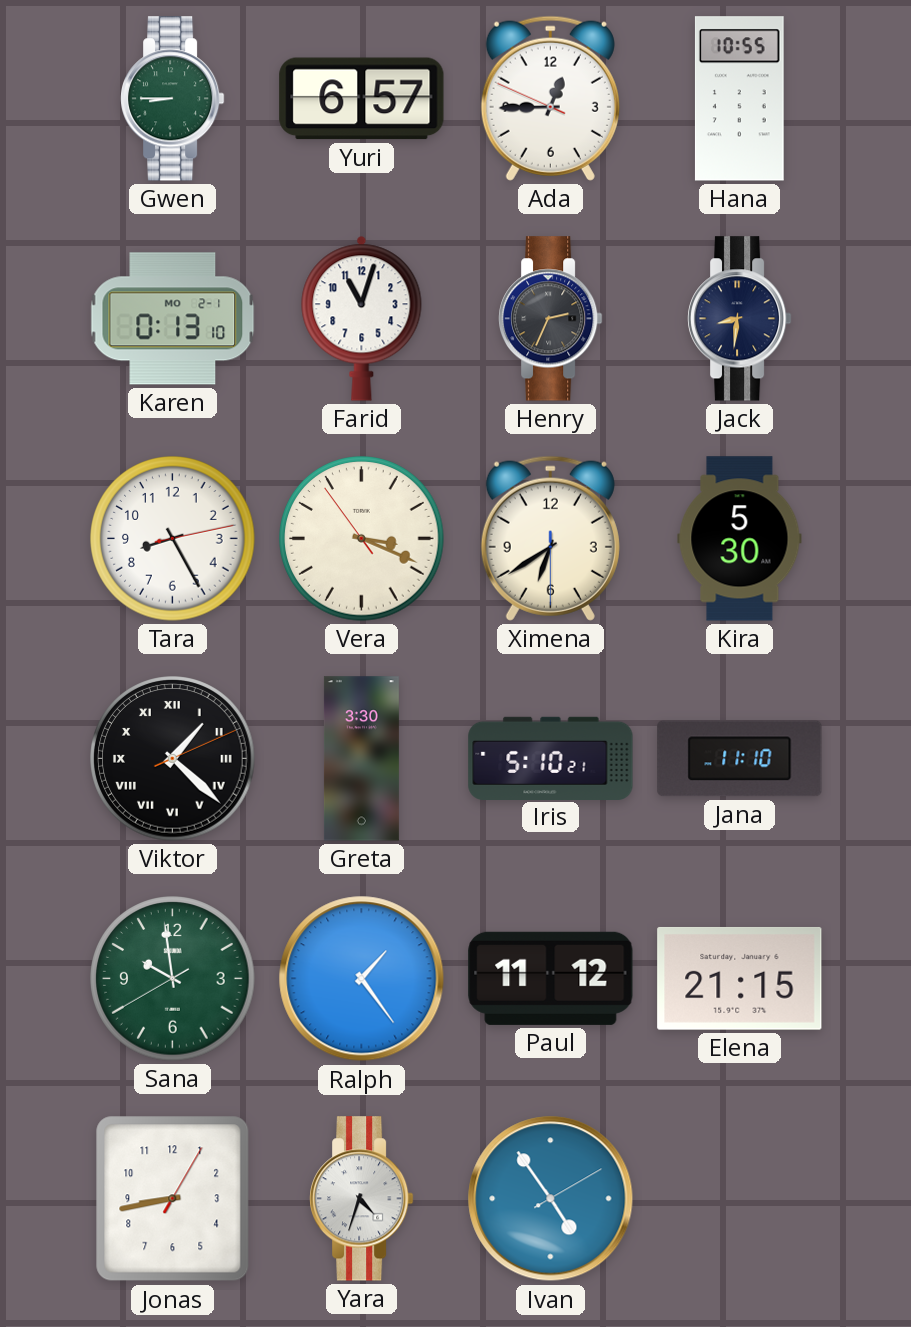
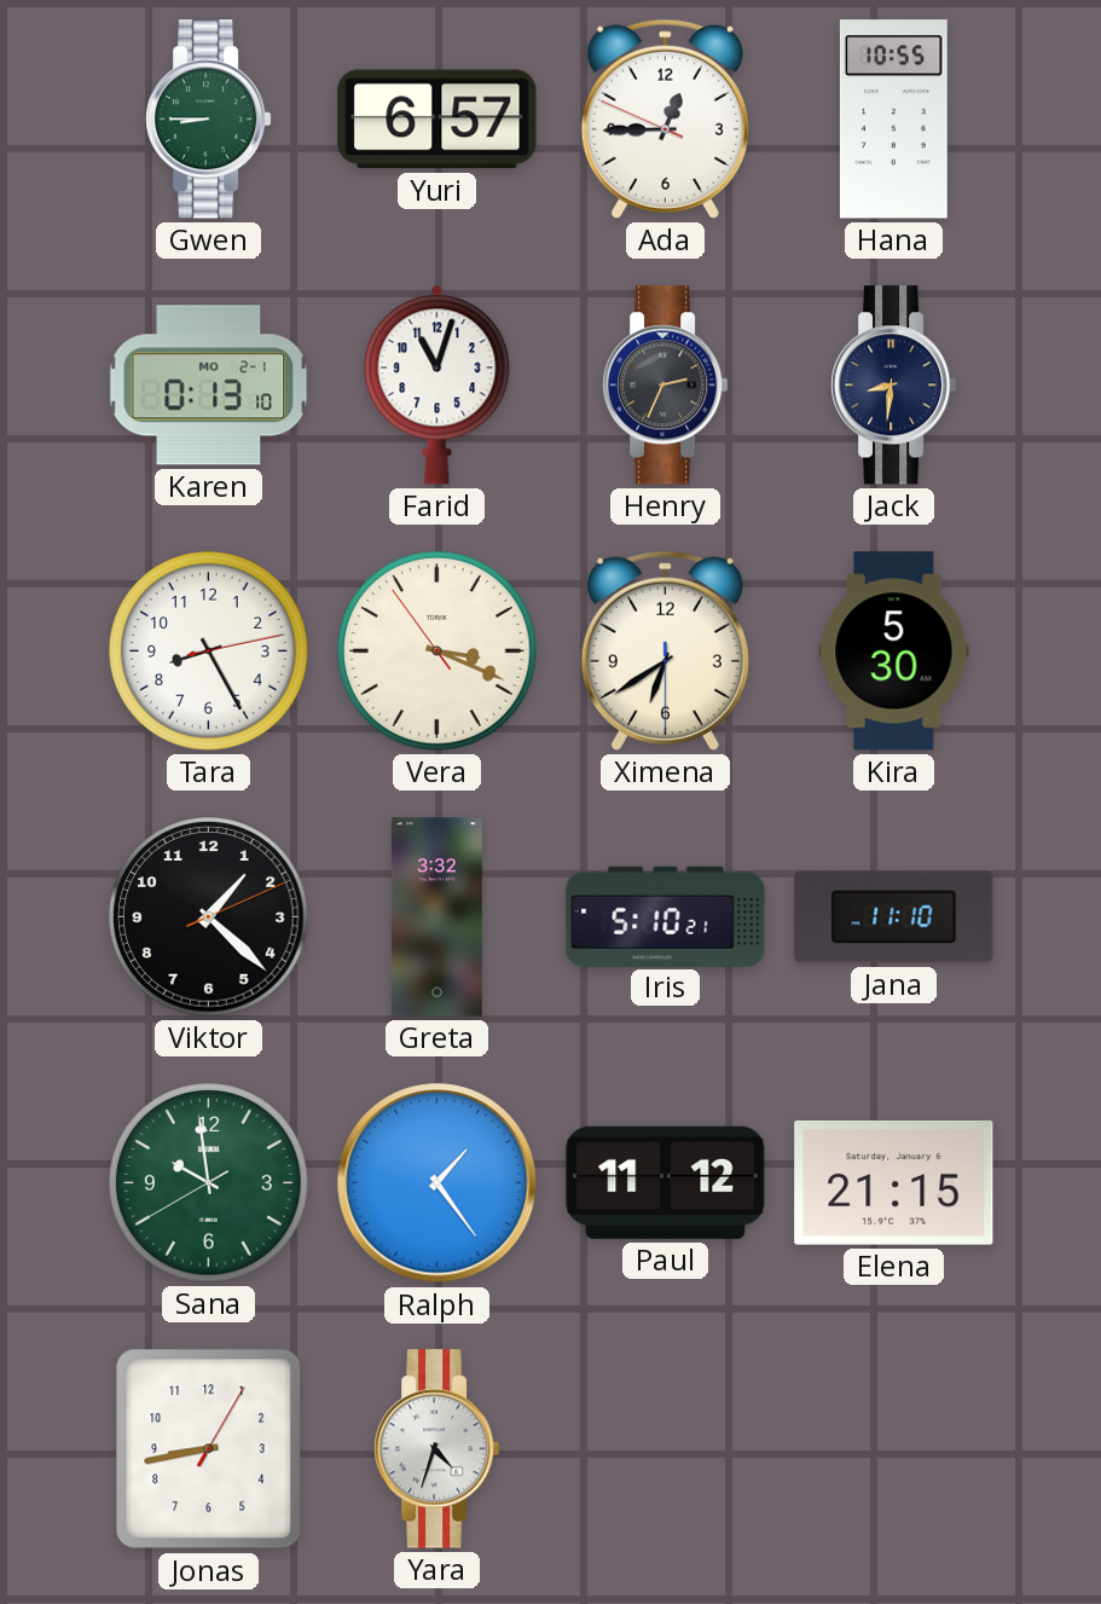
Viktor numerals: Roman -> Arabic
Greta: 3:30 -> 3:32
Ivan: 4:54 -> none
